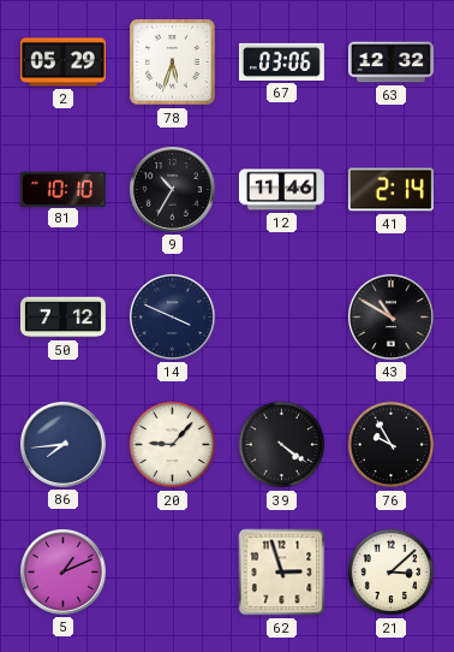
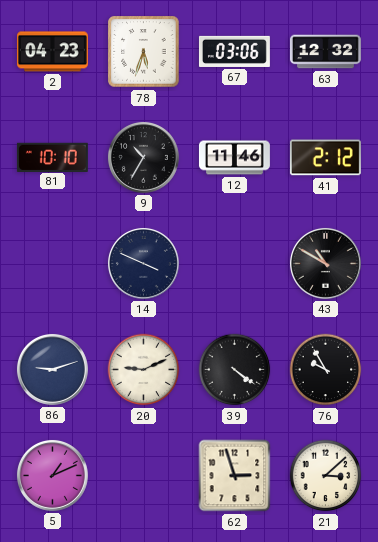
2: 05:29 -> 04:23
41: 2:14 -> 2:12
50: 7:12 -> none
86: 7:44 -> 9:12
20: 9:07 -> 9:11
